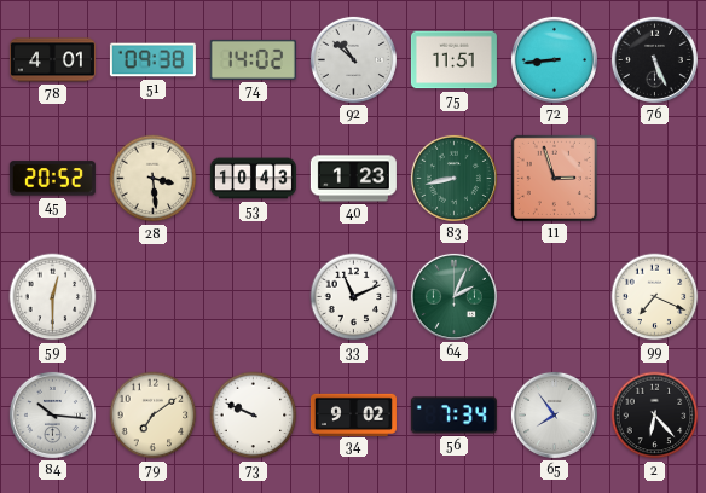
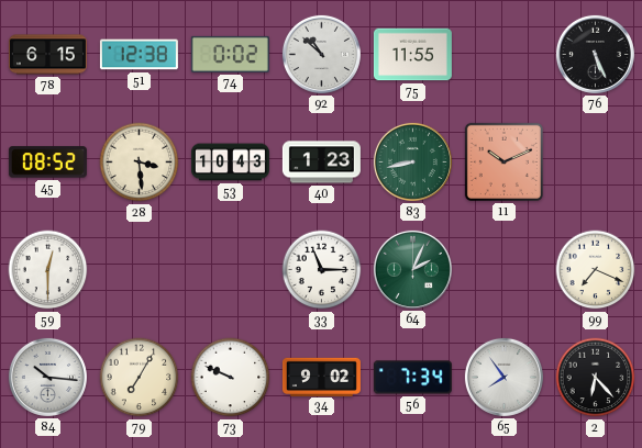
78: 4:01 -> 6:15
51: 09:38 -> 12:38
74: 14:02 -> 0:02
75: 11:51 -> 11:55
72: 8:44 -> none
45: 20:52 -> 08:52
11: 2:57 -> 10:11
33: 11:11 -> 11:15
79: 7:09 -> 7:05
